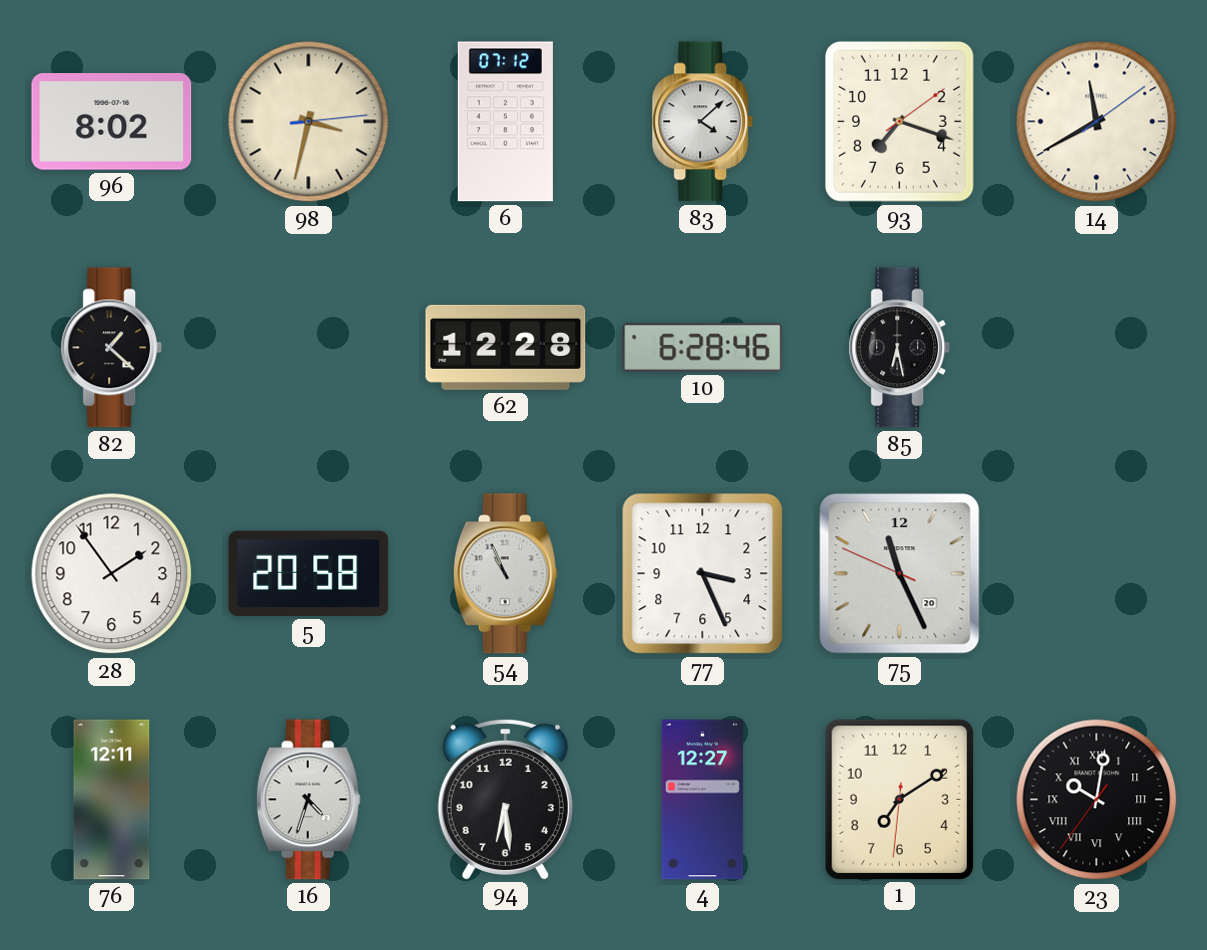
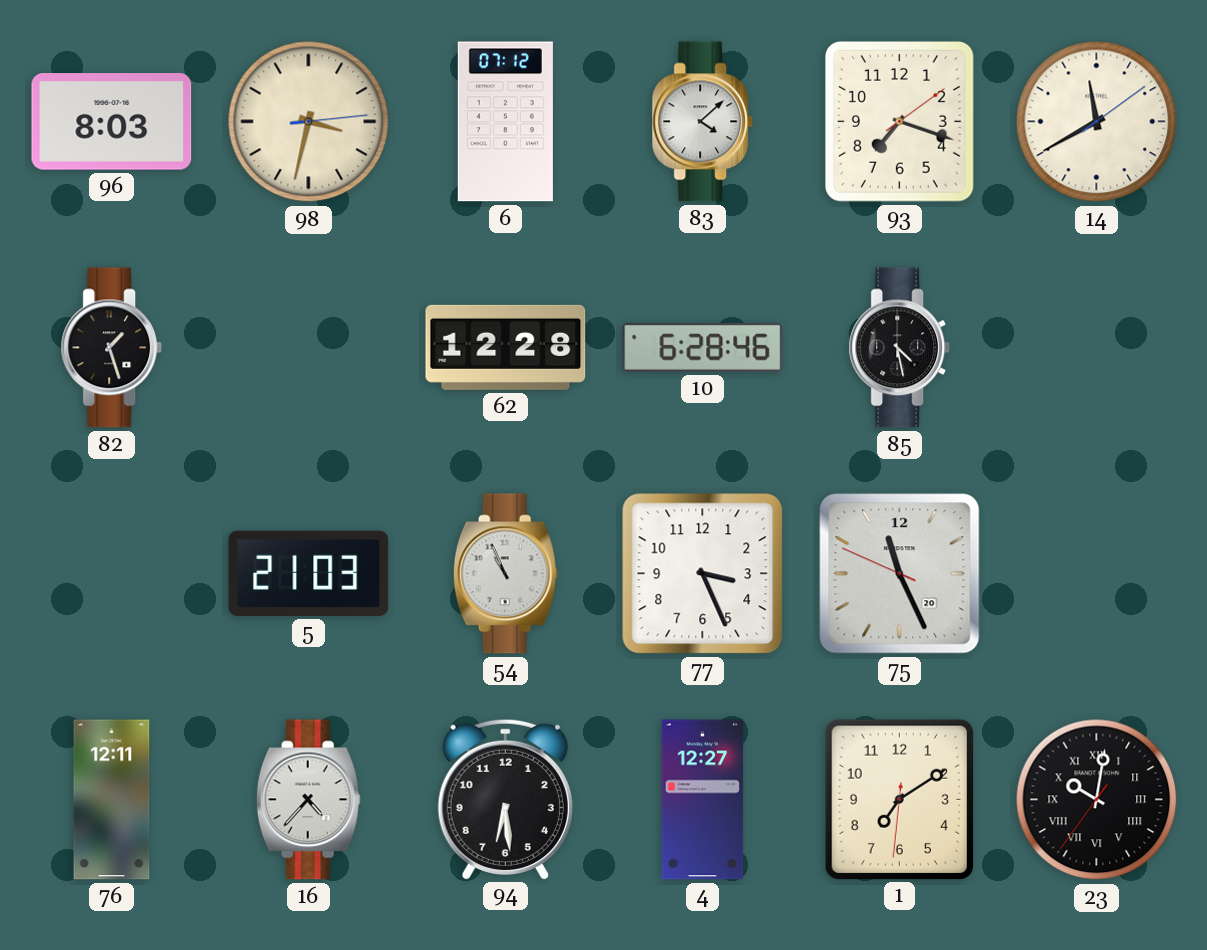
96: 8:02 -> 8:03
82: 1:22 -> 1:27
85: 6:28 -> 4:28
28: 1:54 -> none
5: 20:58 -> 21:03
16: 4:33 -> 4:37
